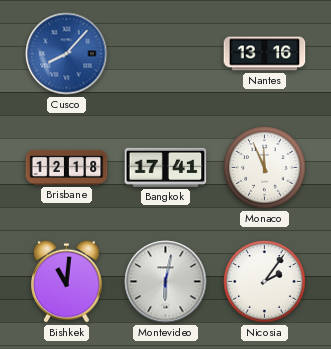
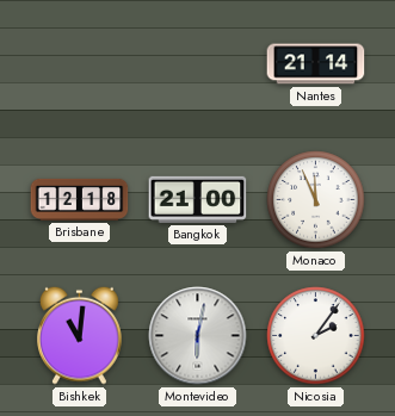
Cusco: 8:07 -> none
Nantes: 13:16 -> 21:14
Bangkok: 17:41 -> 21:00
